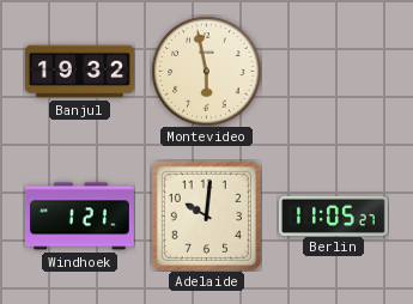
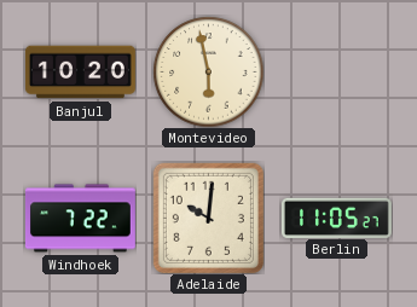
Banjul: 19:32 -> 10:20
Windhoek: 1:21 -> 7:22
